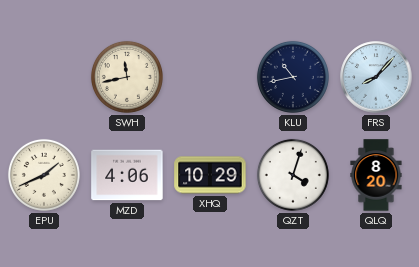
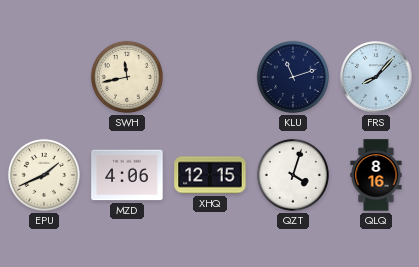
KLU: 10:43 -> 11:12
XHQ: 10:29 -> 12:15
QLQ: 8:20 -> 8:16
